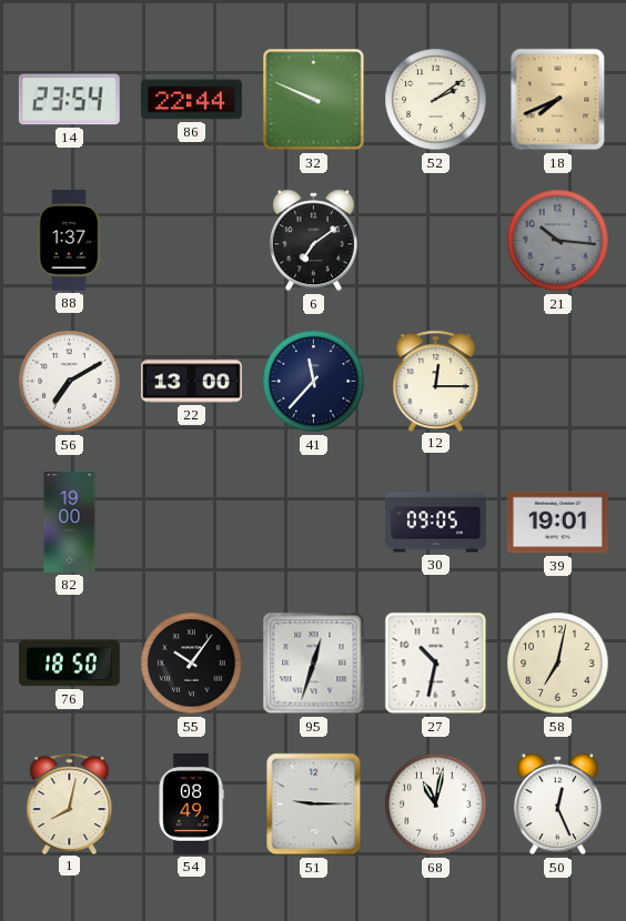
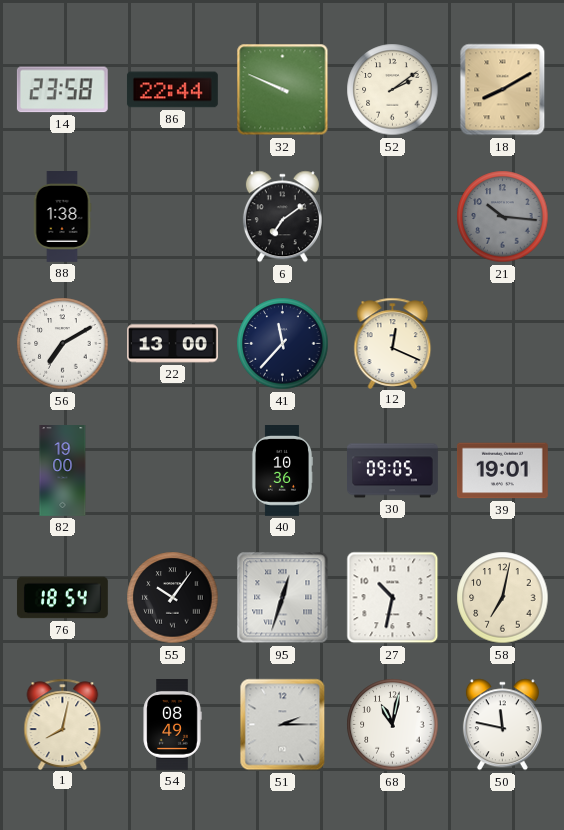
14: 23:54 -> 23:58
18: 7:41 -> 8:10
88: 1:37 -> 1:38
12: 12:15 -> 12:19
40: none -> 10:36
76: 18:50 -> 18:54
51: 9:15 -> 2:15
50: 12:26 -> 11:47
